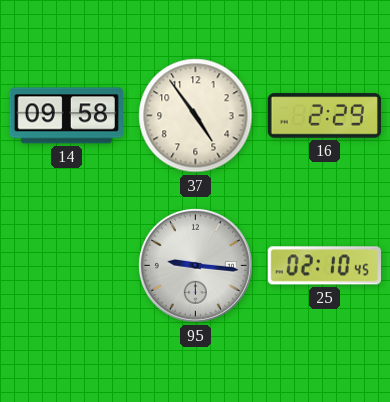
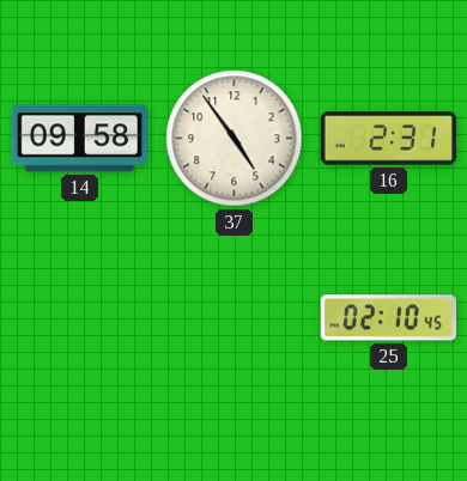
16: 2:29 -> 2:31
95: 9:16 -> none
